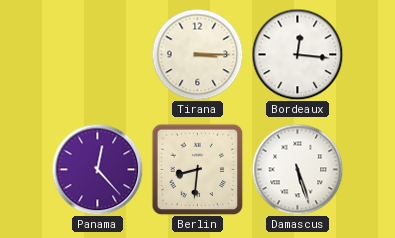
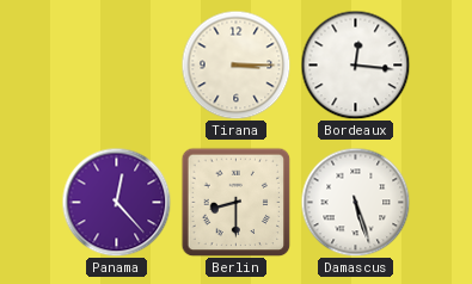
Berlin: 8:31 -> 8:30
